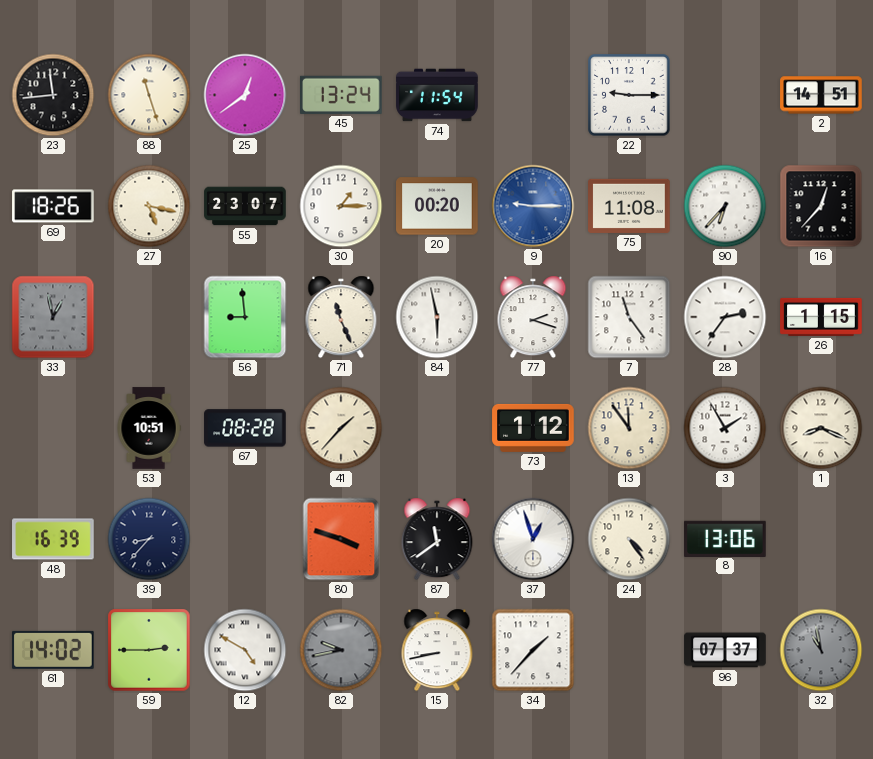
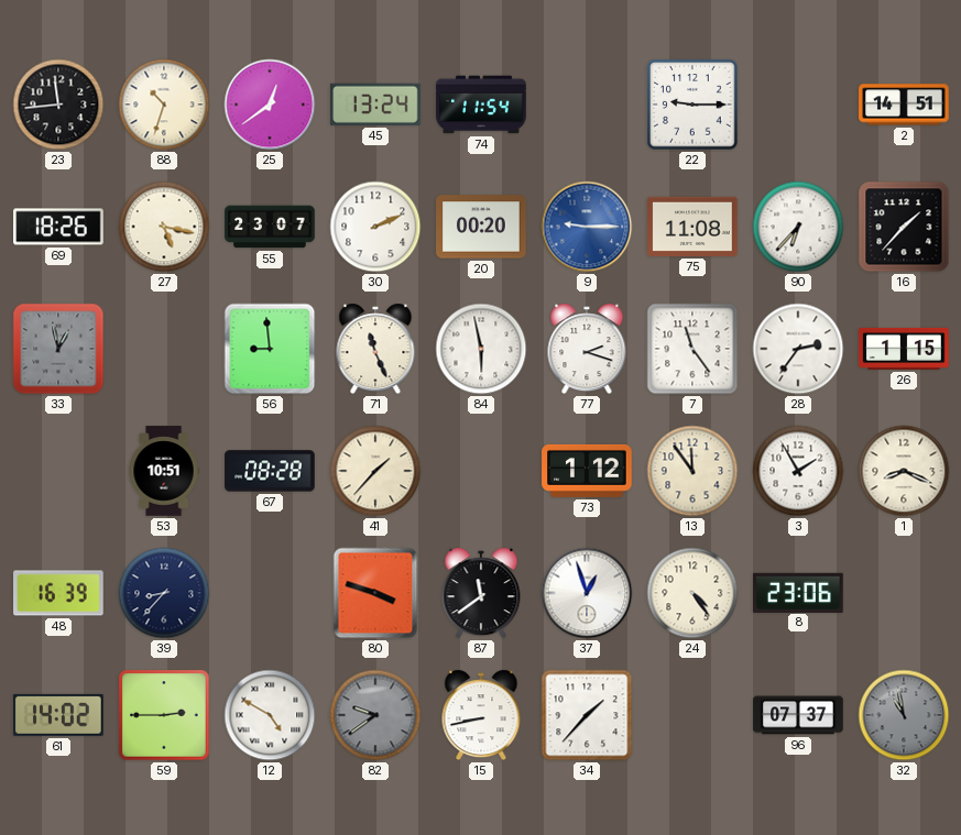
88: 11:27 -> 10:33
30: 1:15 -> 2:11
16: 12:37 -> 1:37
8: 13:06 -> 23:06
82: 9:43 -> 9:39
